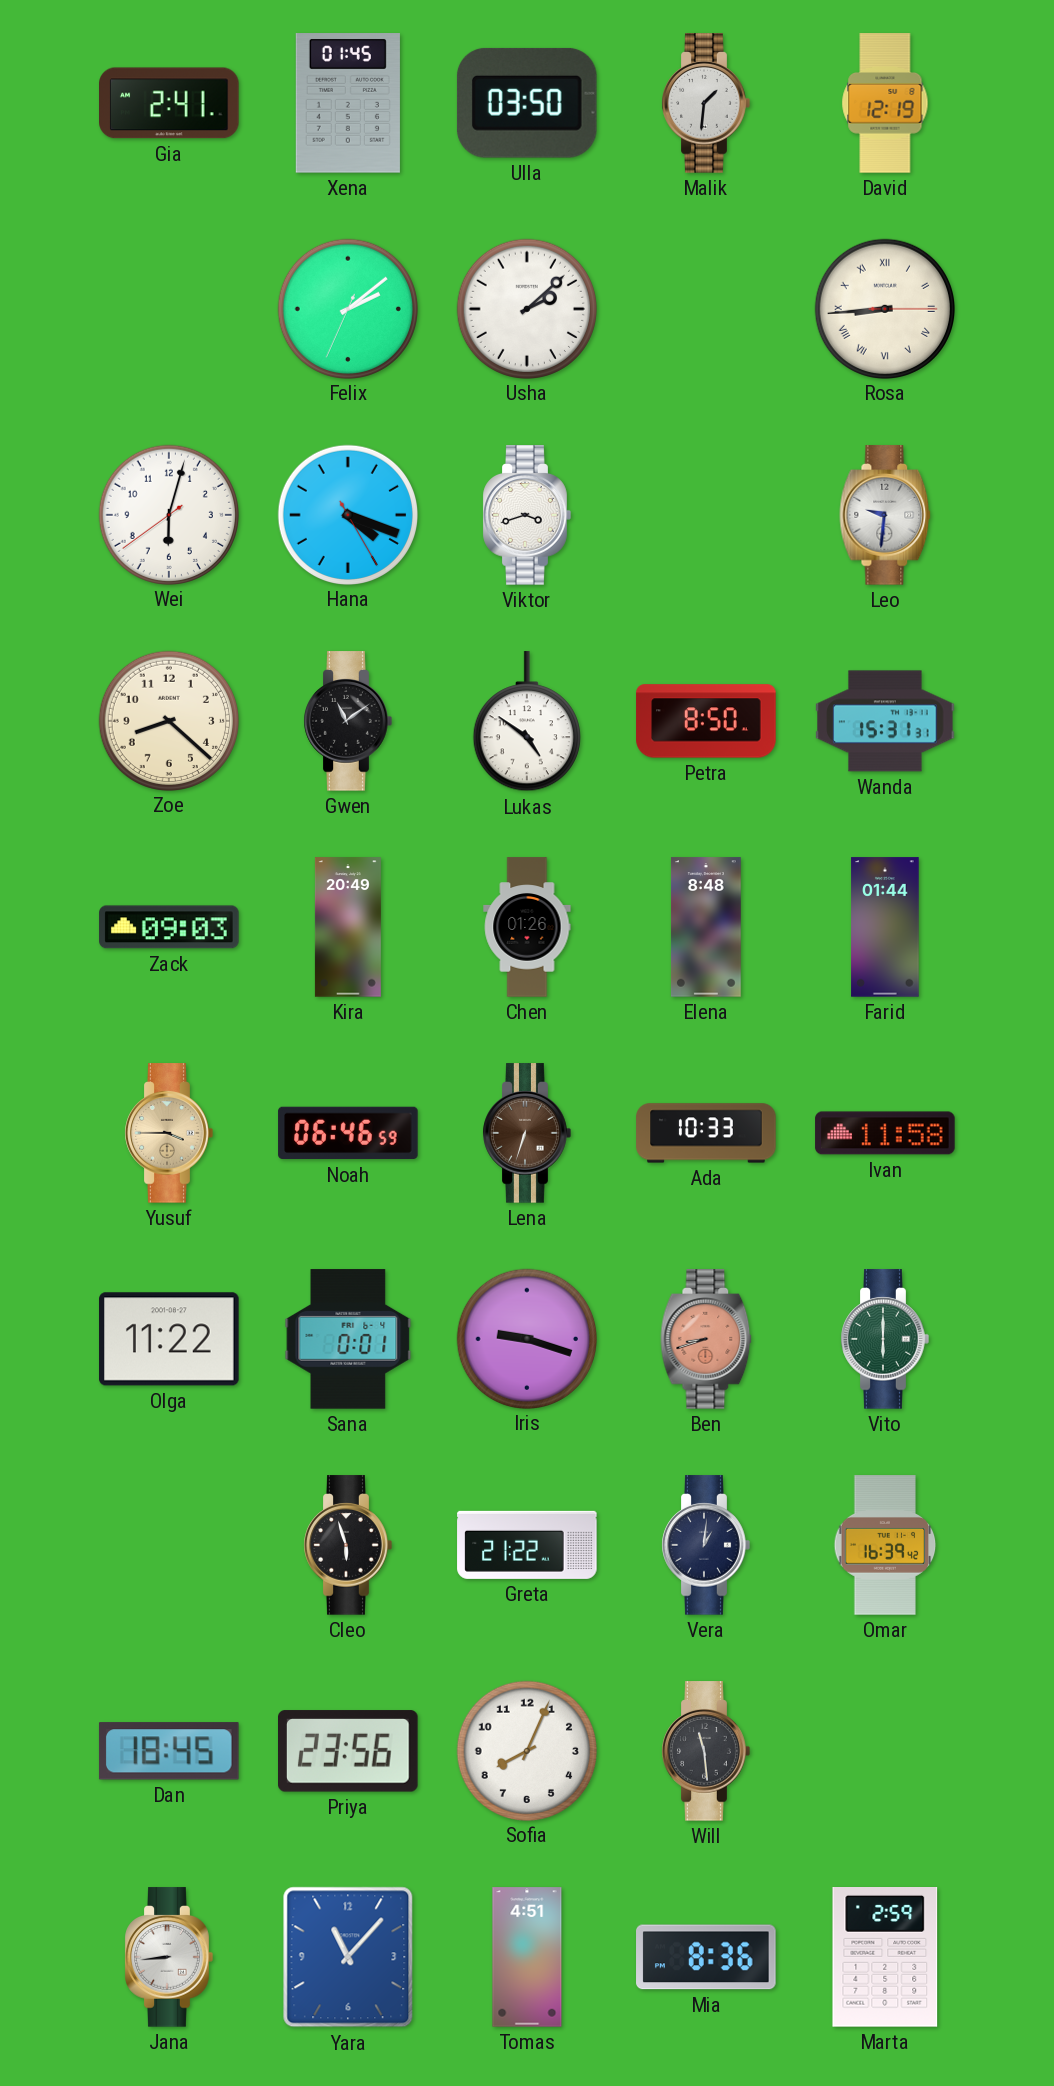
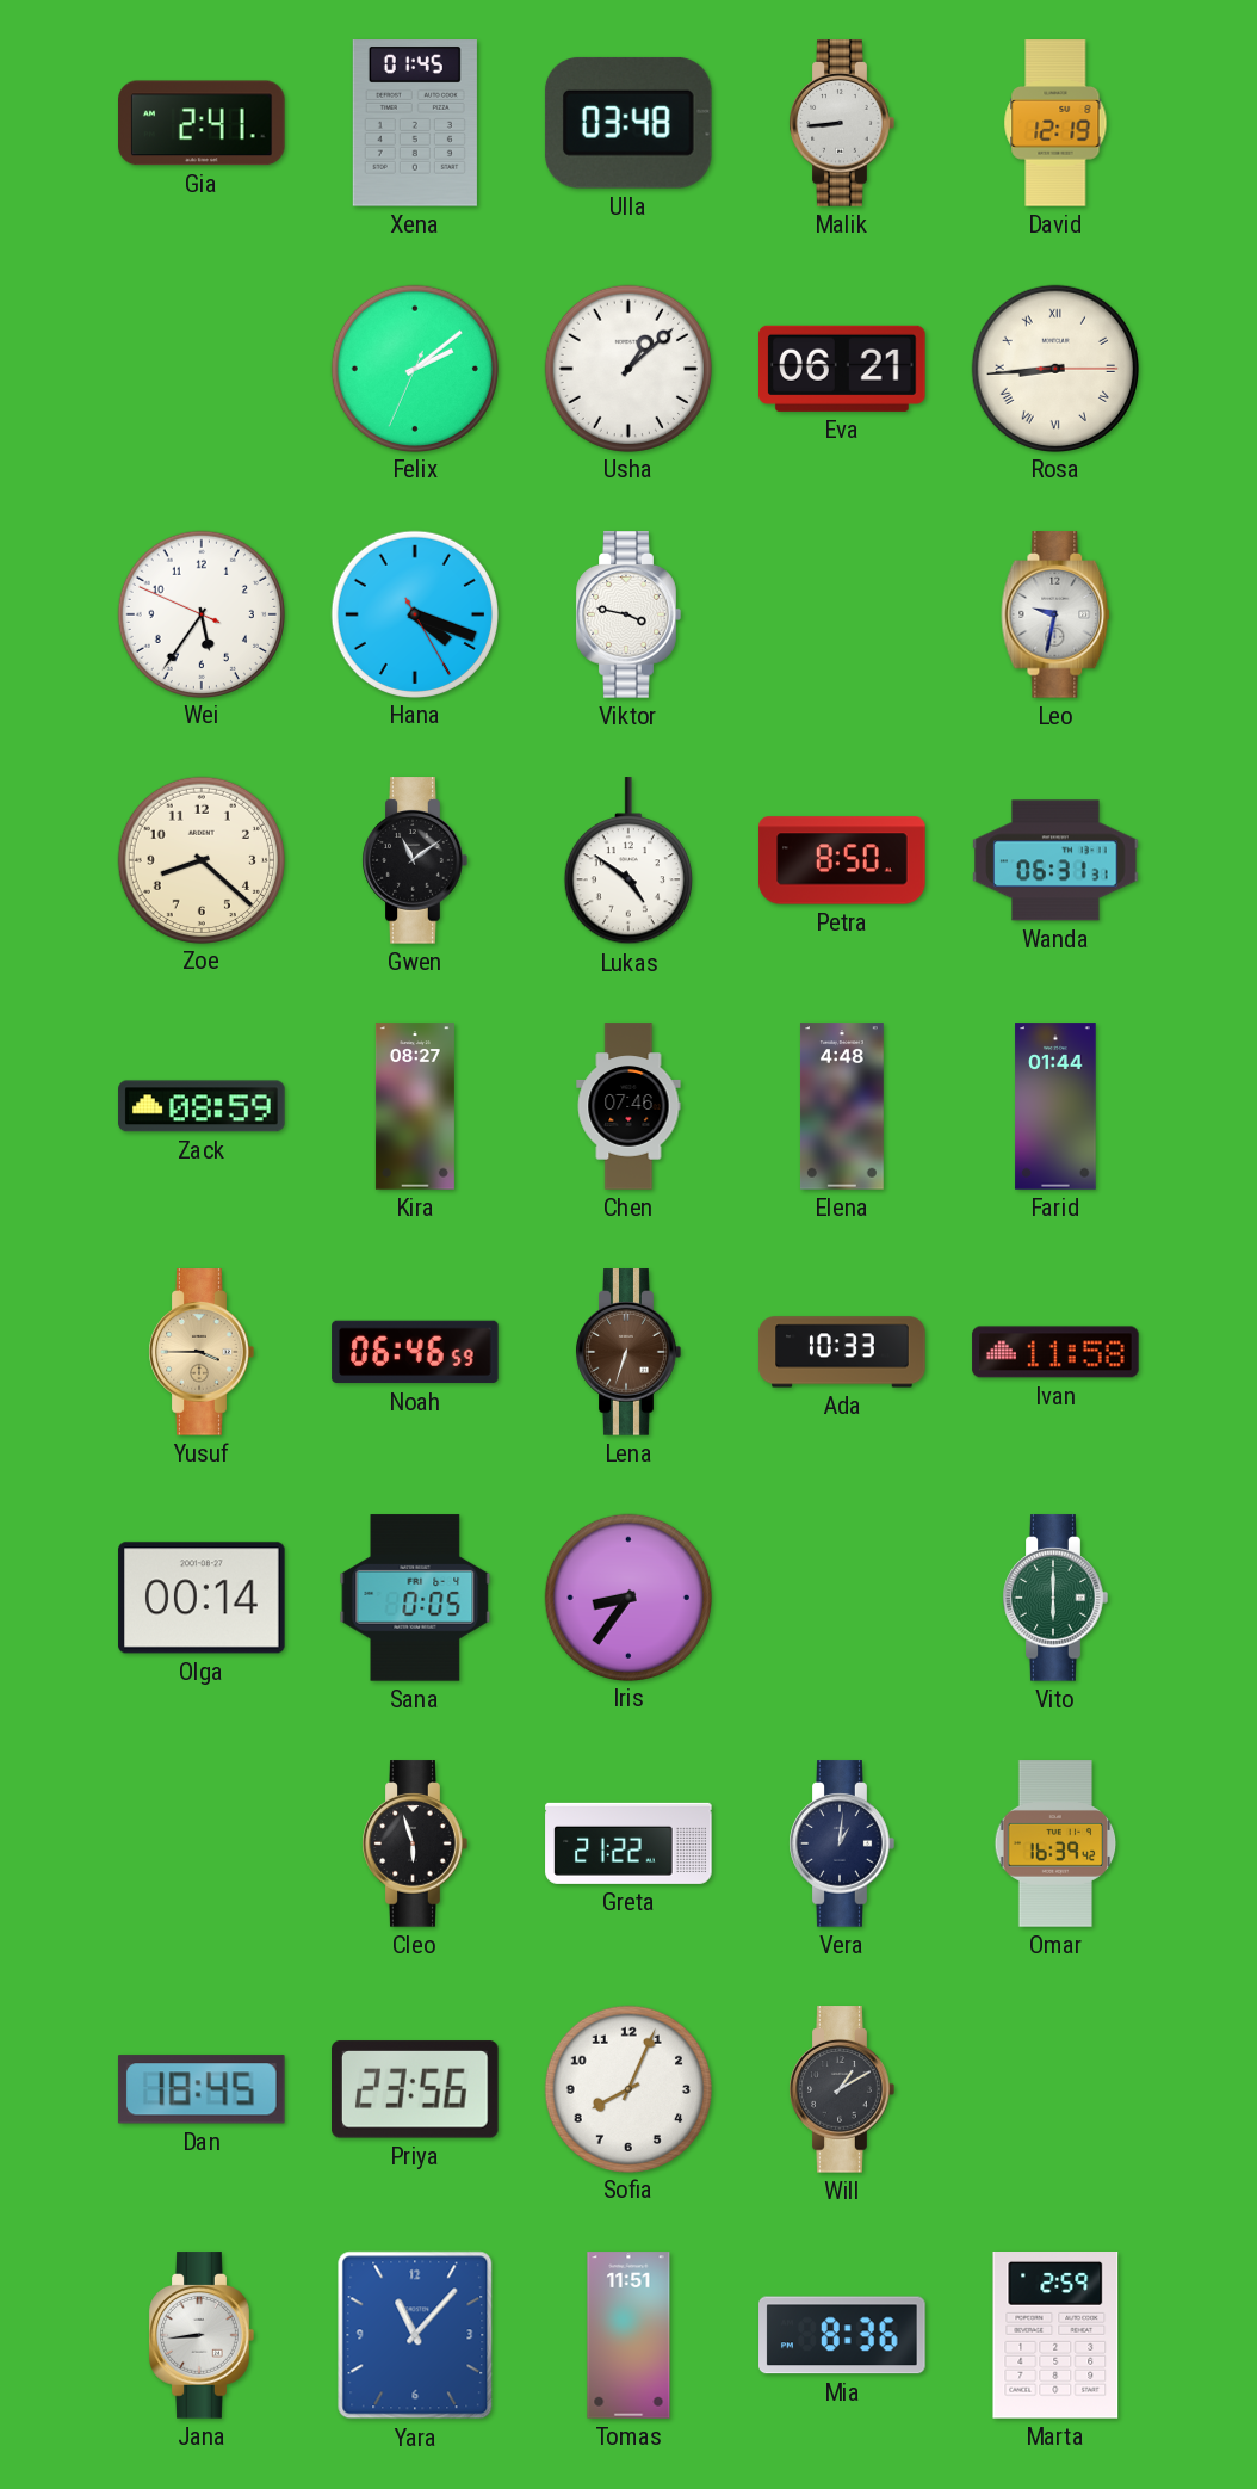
Ulla: 03:50 -> 03:48
Malik: 1:31 -> 8:44
Usha: 2:08 -> 1:08
Eva: none -> 06:21
Wei: 6:02 -> 5:35
Viktor: 3:42 -> 3:47
Leo: 9:31 -> 9:32
Wanda: 15:31 -> 06:31
Zack: 09:03 -> 08:59
Kira: 20:49 -> 08:27
Chen: 01:26 -> 07:46
Elena: 8:48 -> 4:48
Olga: 11:22 -> 00:14
Sana: 0:01 -> 0:05
Iris: 9:18 -> 8:36
Ben: 8:42 -> none
Will: 11:29 -> 1:10
Tomas: 4:51 -> 11:51
